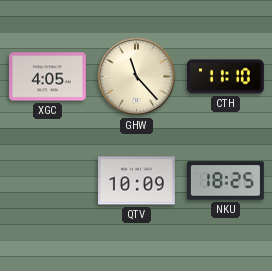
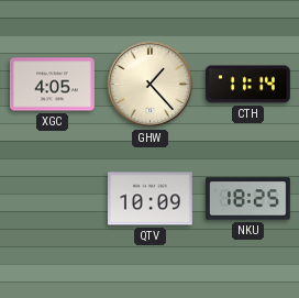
GHW: 11:23 -> 1:23
CTH: 11:10 -> 11:14
